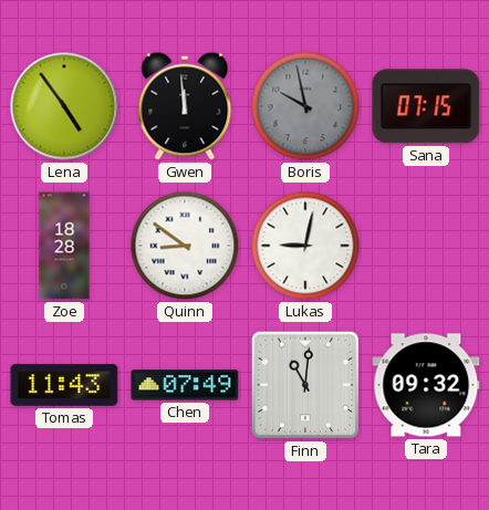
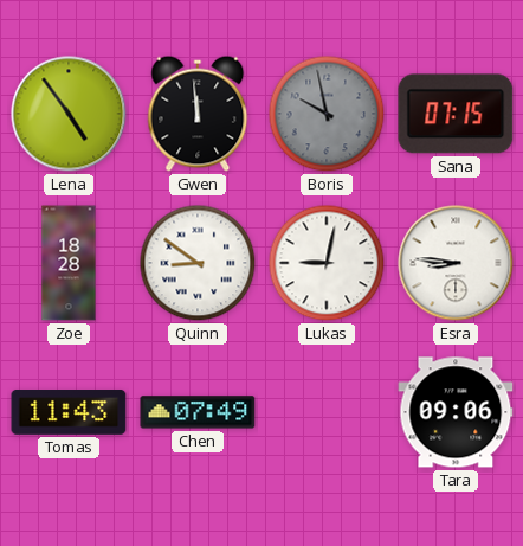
Esra: none -> 8:46
Finn: 11:01 -> none
Tara: 09:32 -> 09:06
